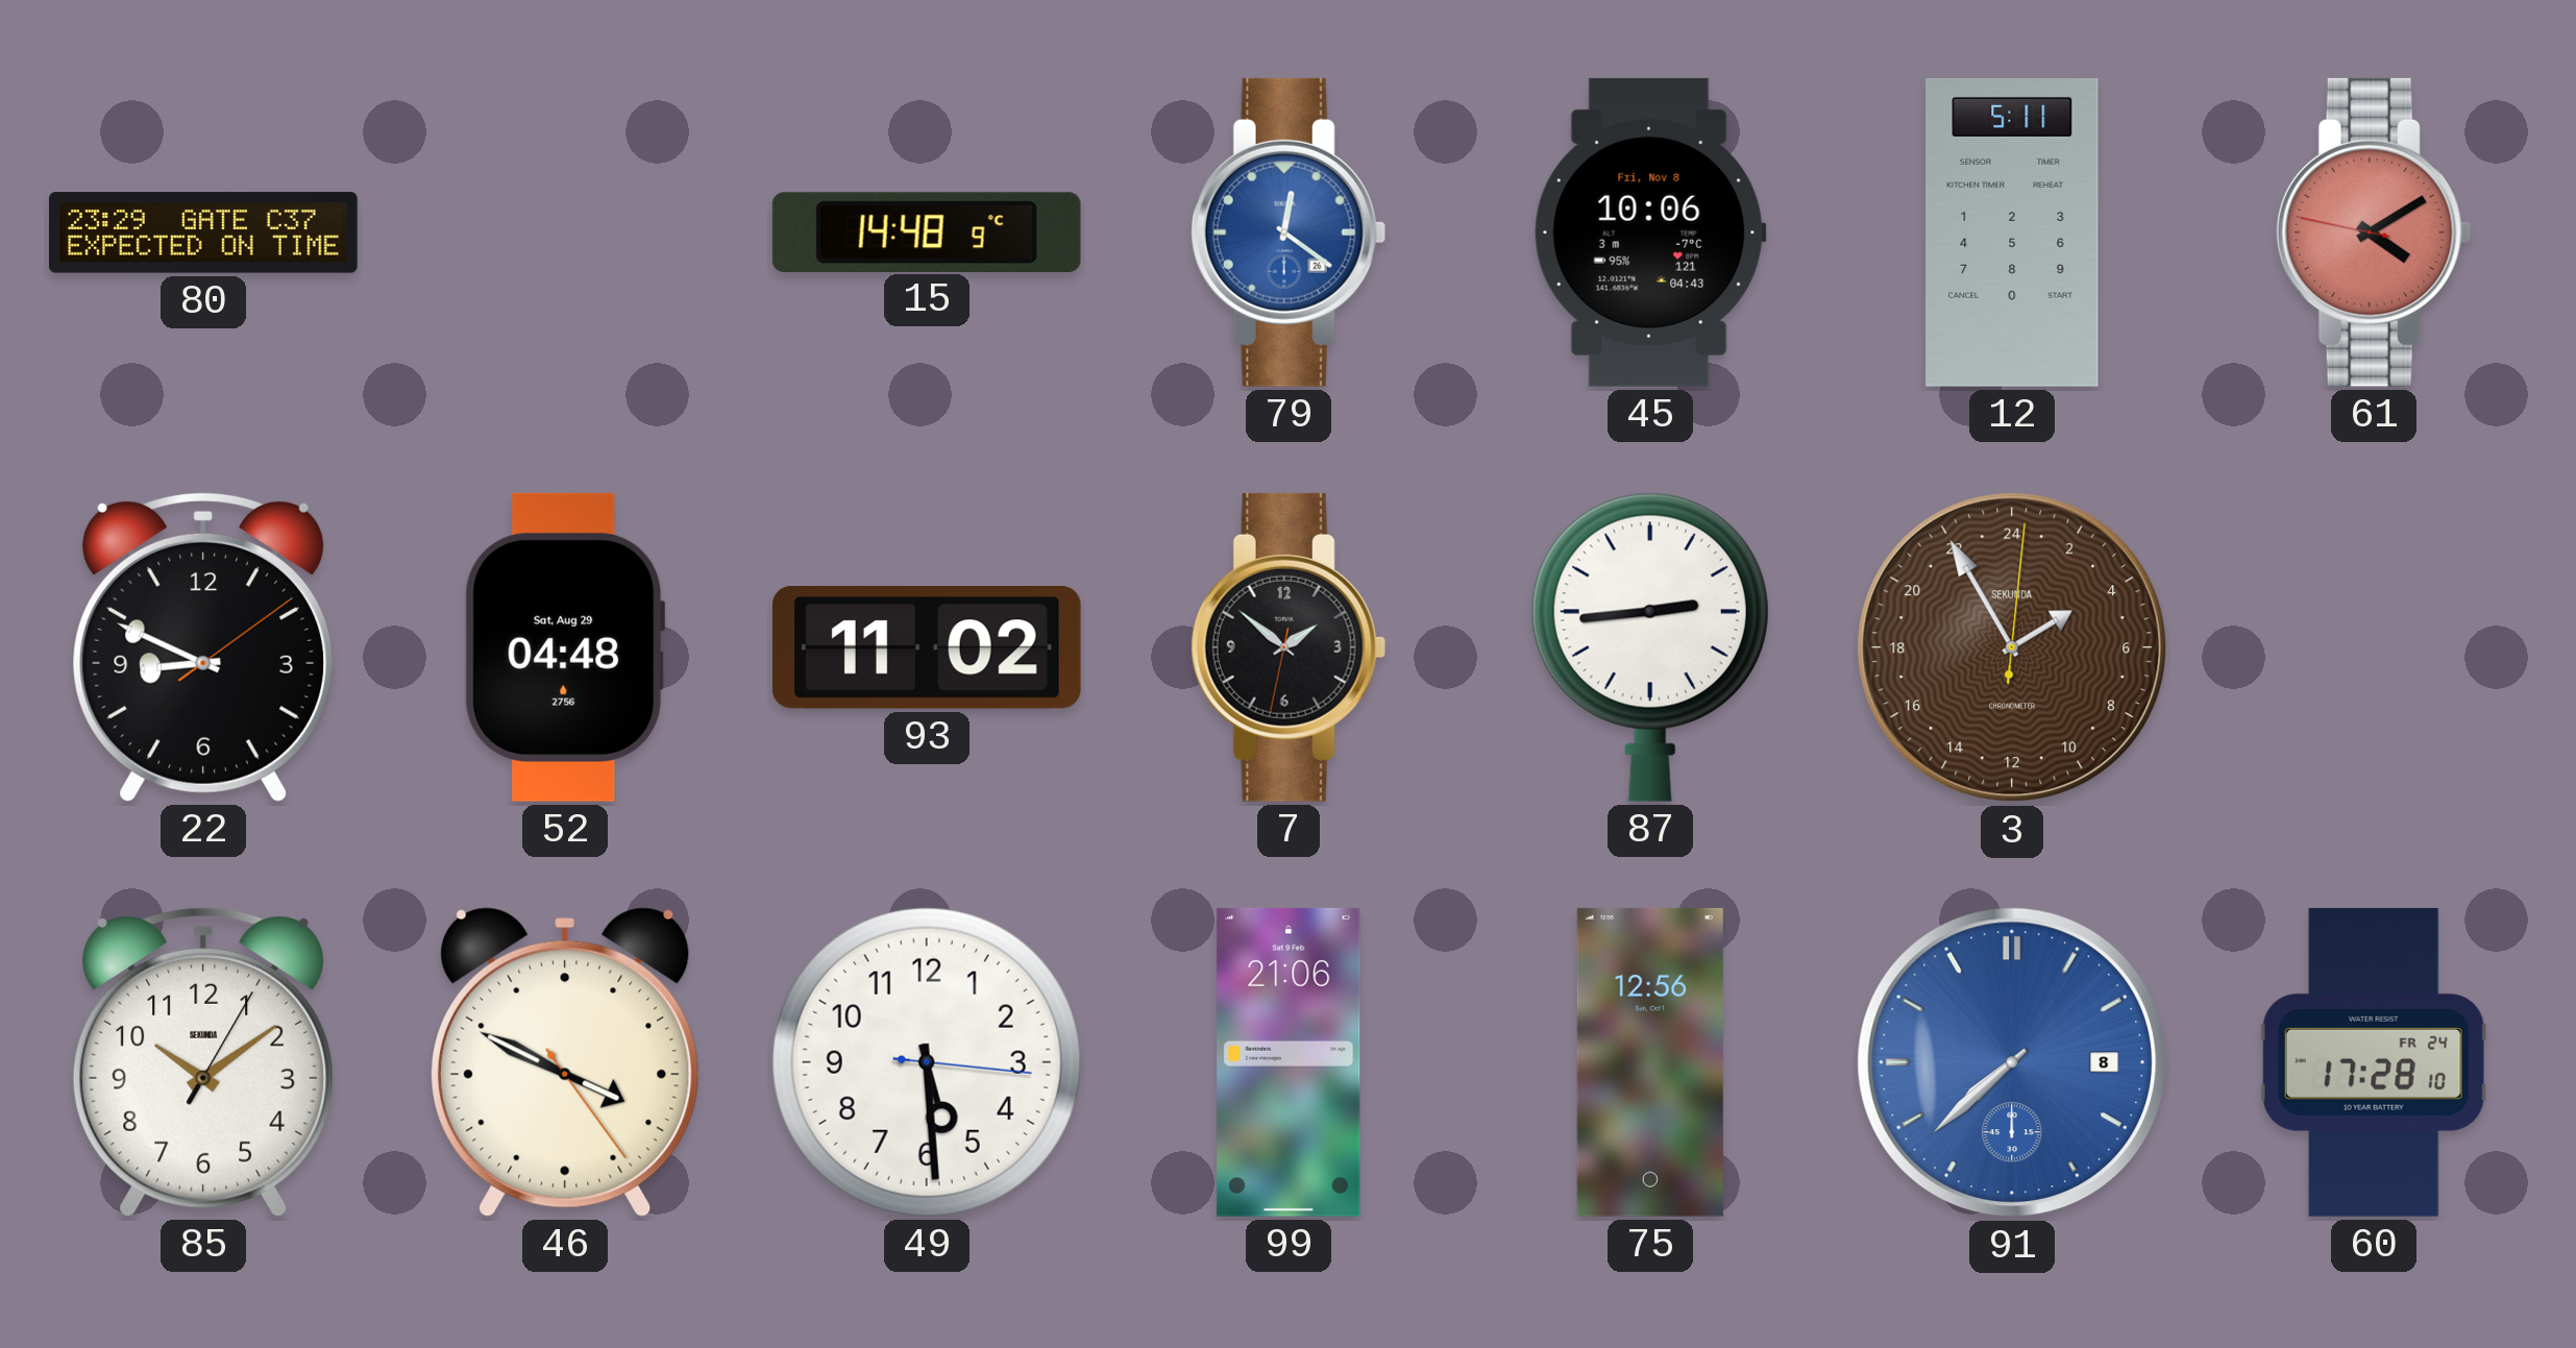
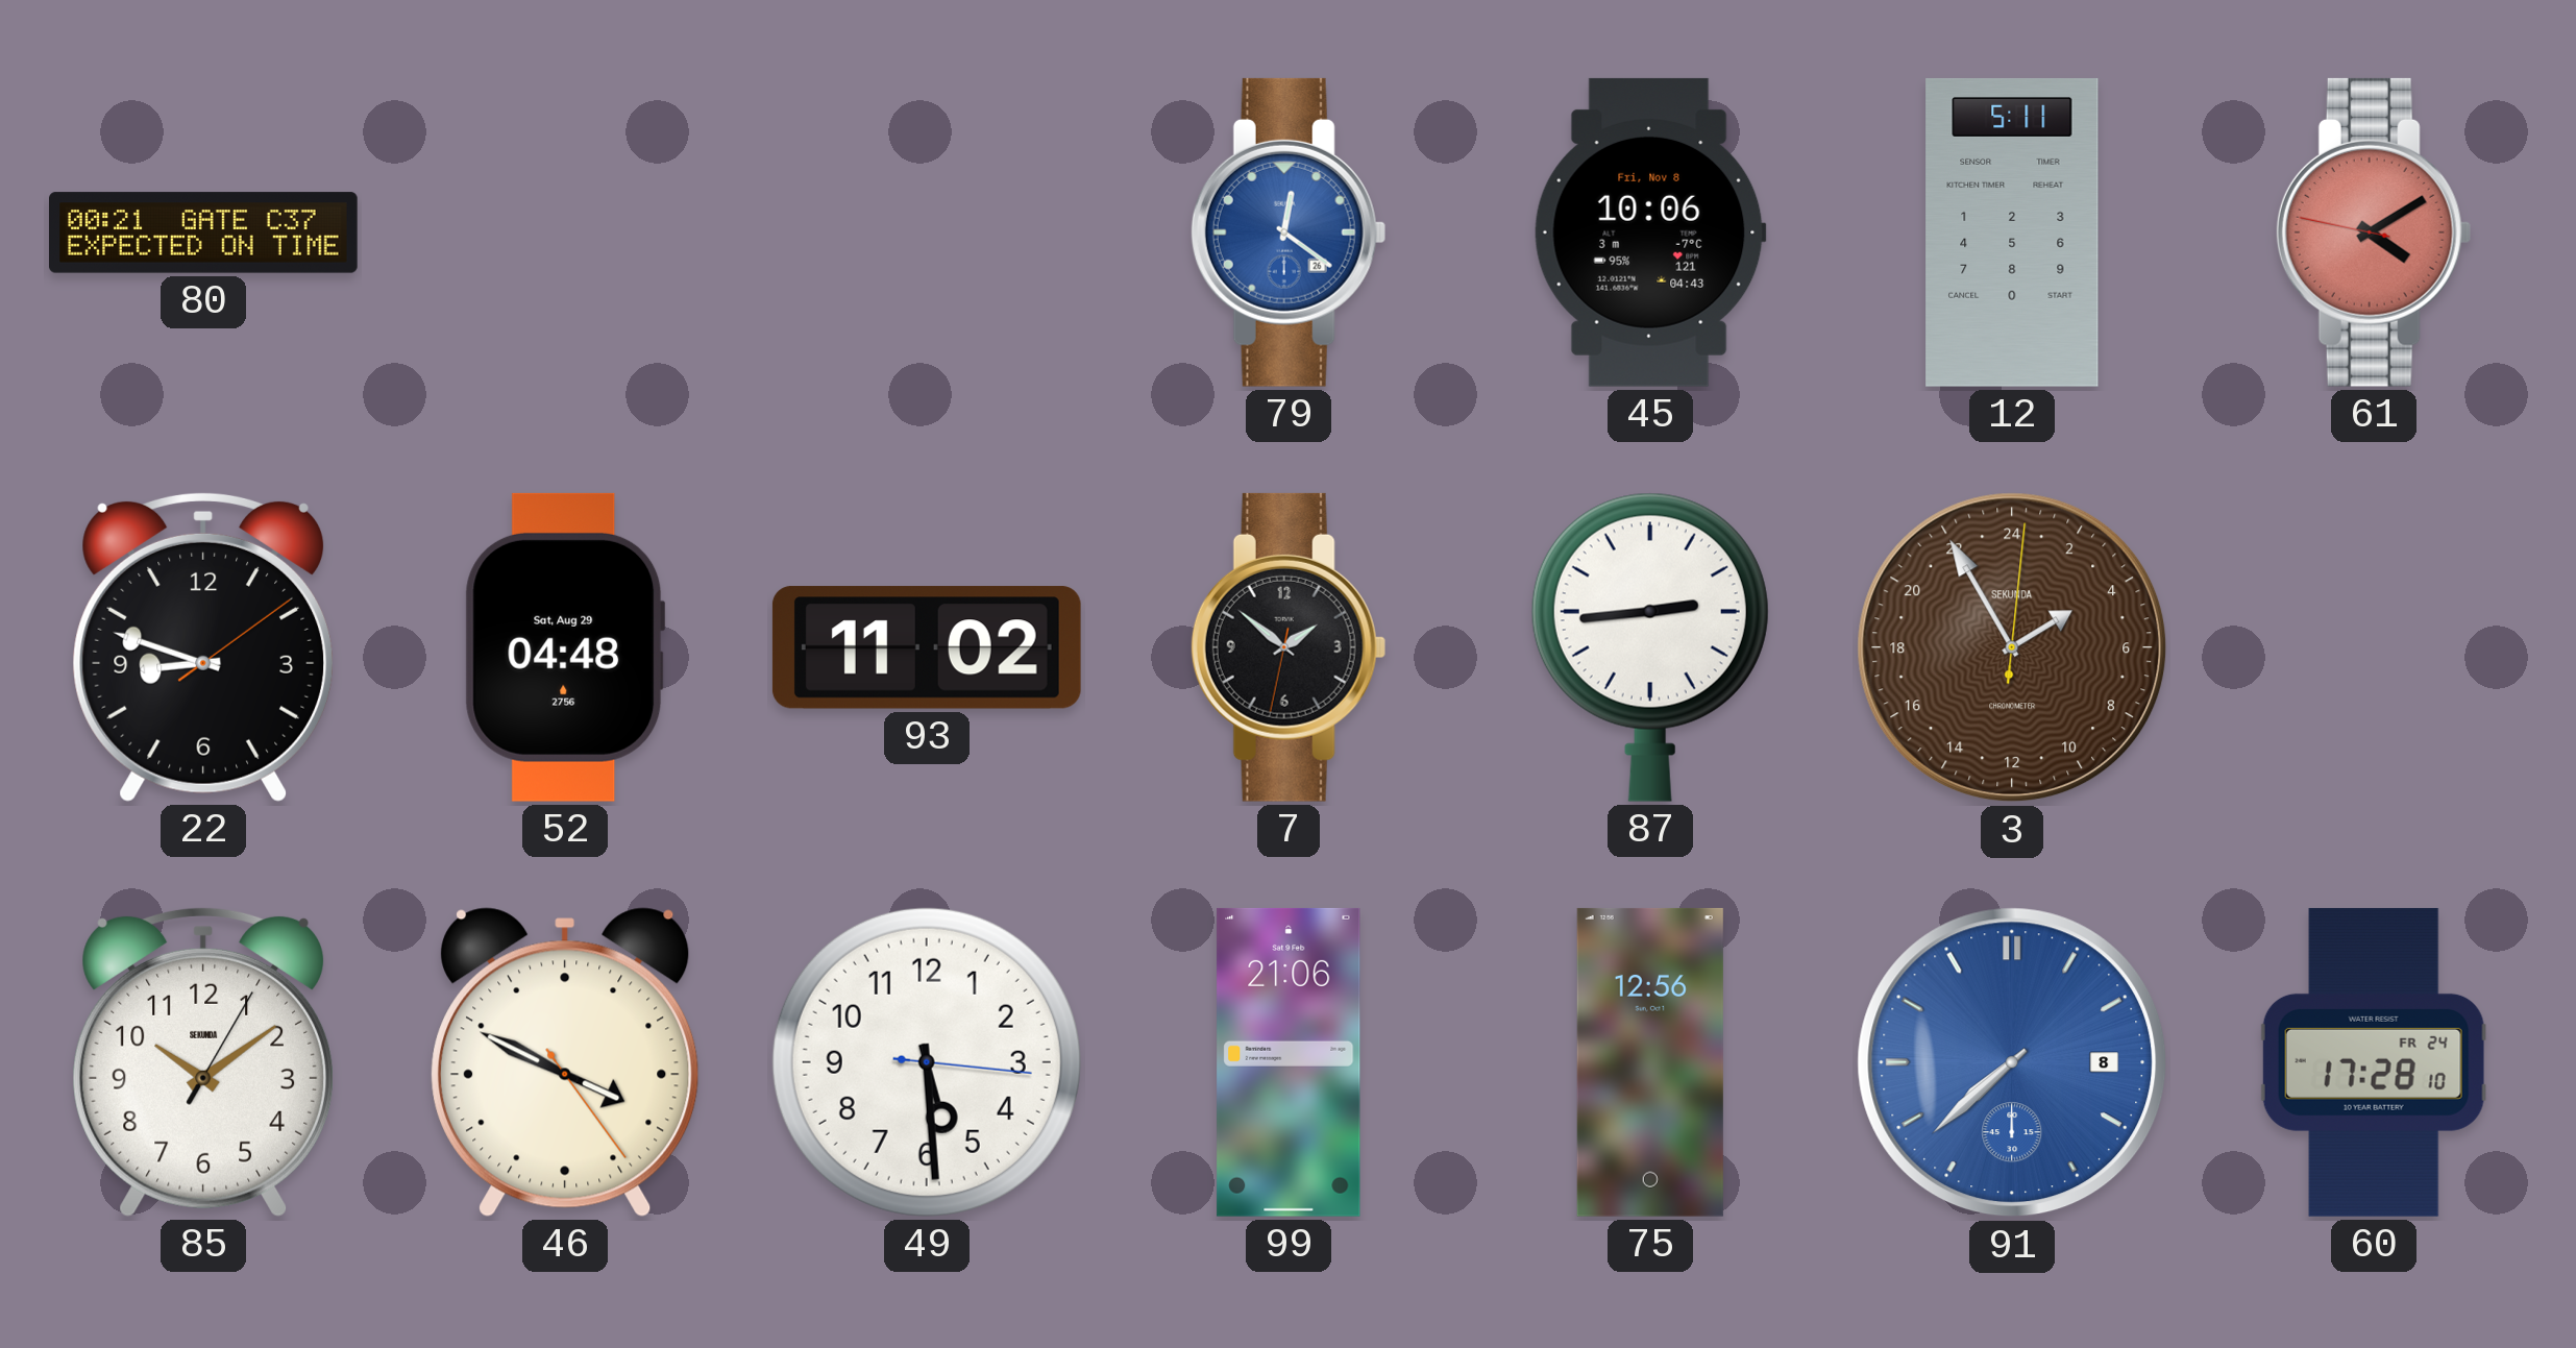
80: 23:29 -> 00:21
15: 14:48 -> none
22: 8:49 -> 8:48
